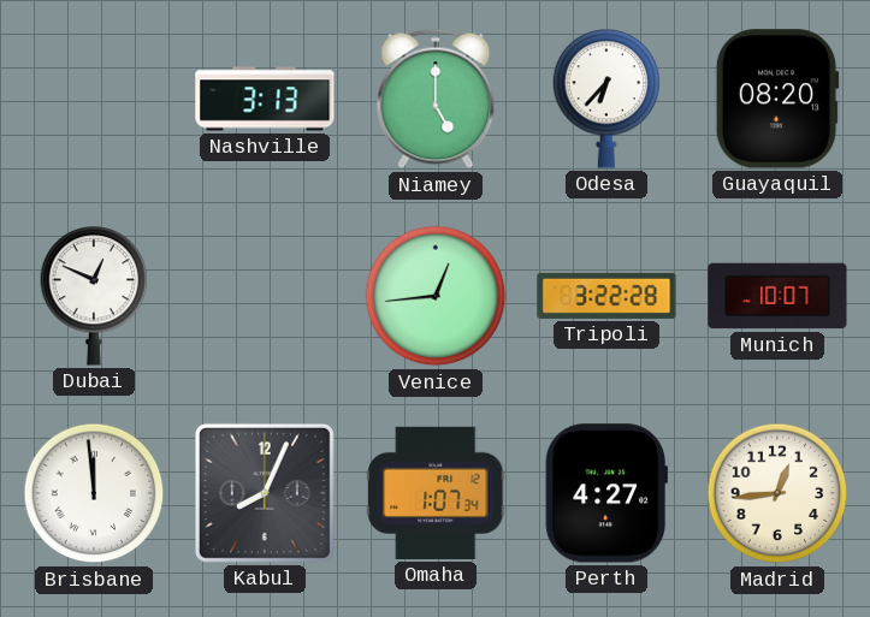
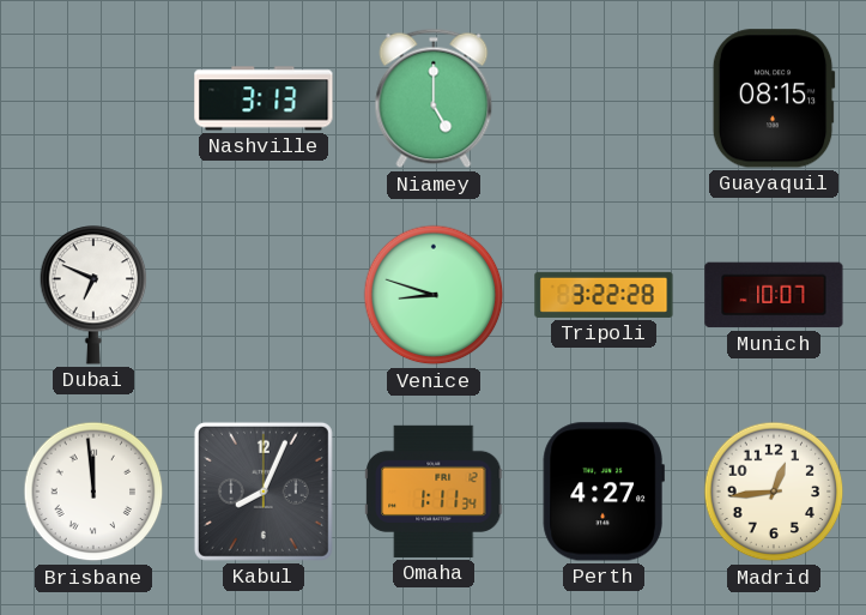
Odesa: 6:37 -> none
Guayaquil: 08:20 -> 08:15
Dubai: 12:49 -> 6:49
Venice: 12:44 -> 8:48
Omaha: 1:07 -> 1:11
